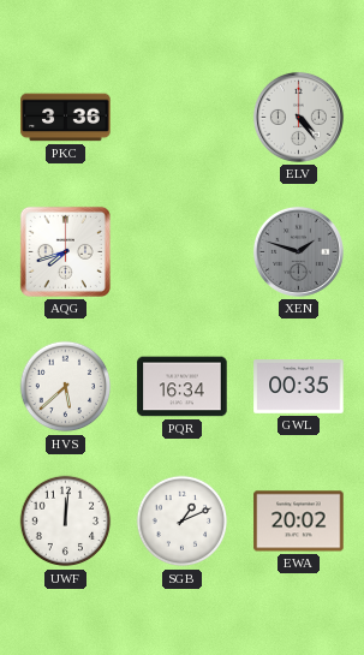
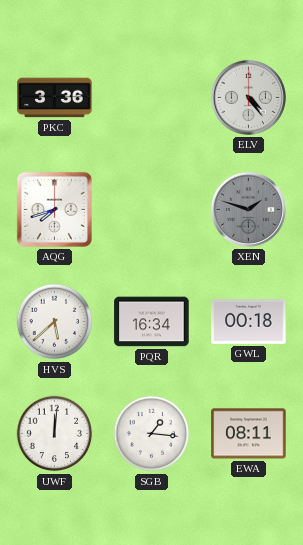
GWL: 00:35 -> 00:18
SGB: 1:11 -> 1:16
EWA: 20:02 -> 08:11
